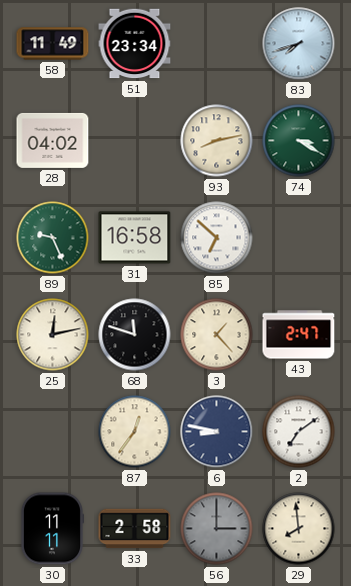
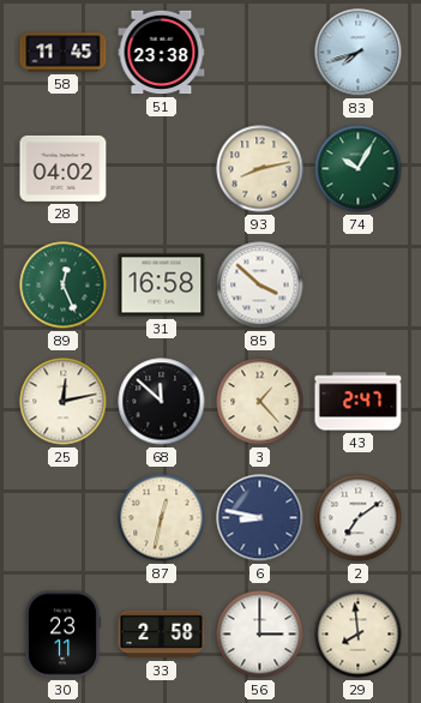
58: 11:49 -> 11:45
51: 23:34 -> 23:38
74: 3:20 -> 10:05
89: 9:26 -> 12:26
85: 6:52 -> 3:52
68: 11:48 -> 11:52
87: 12:36 -> 12:32
30: 11:11 -> 23:11
56 dial: grey -> white
